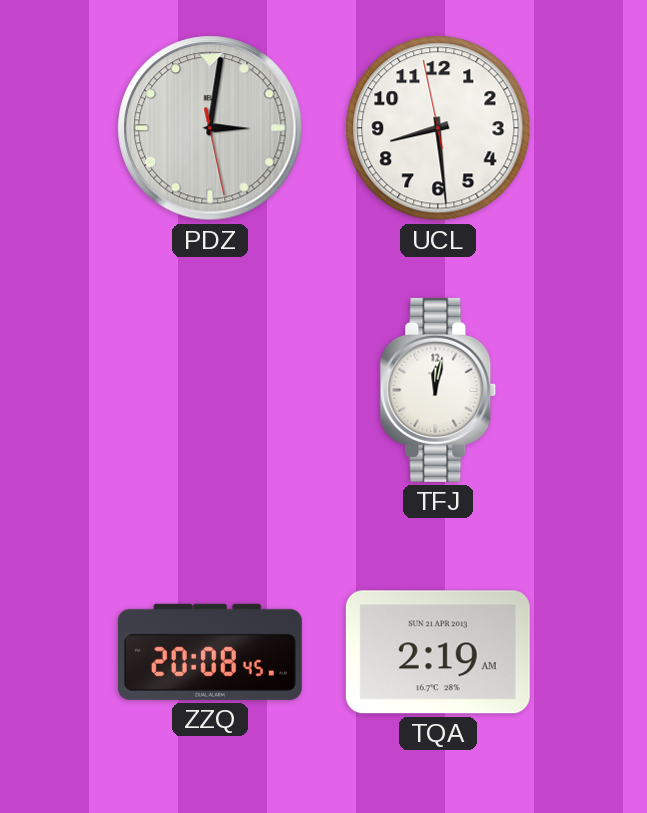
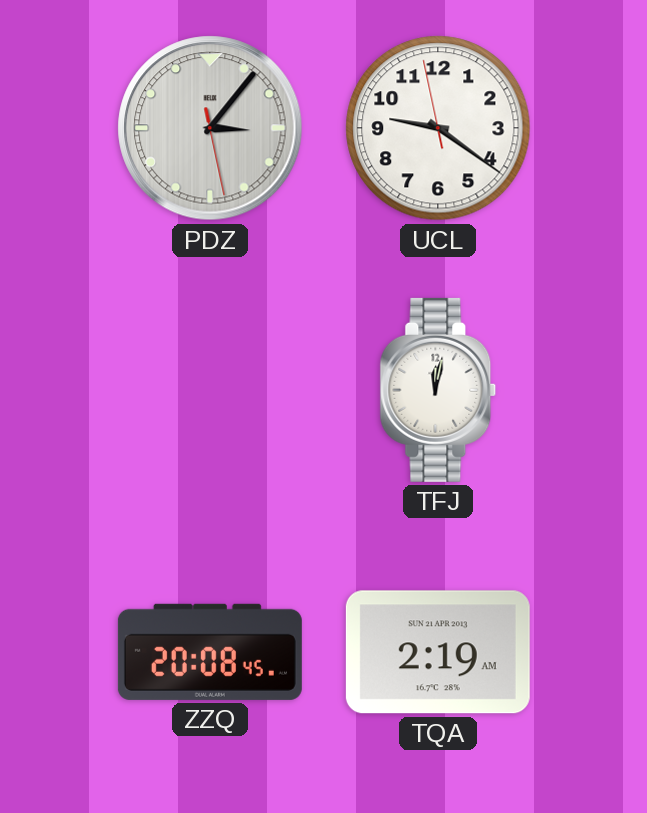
PDZ: 3:01 -> 3:06
UCL: 8:28 -> 9:20
